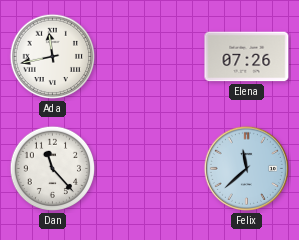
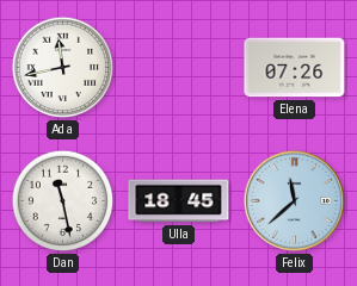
Dan: 11:23 -> 11:28
Ulla: none -> 18:45
